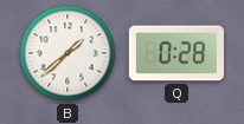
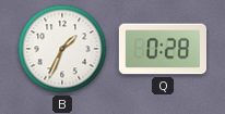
B: 1:38 -> 1:34
